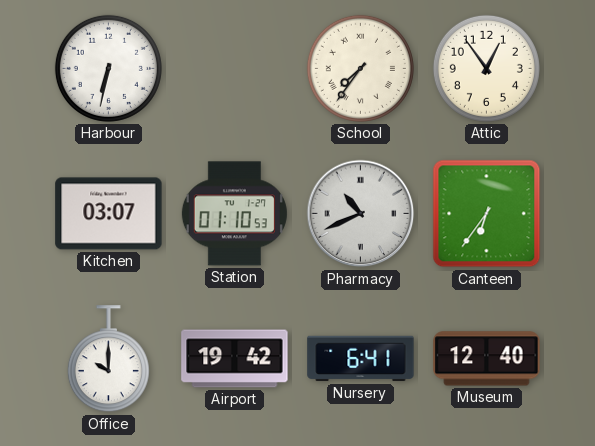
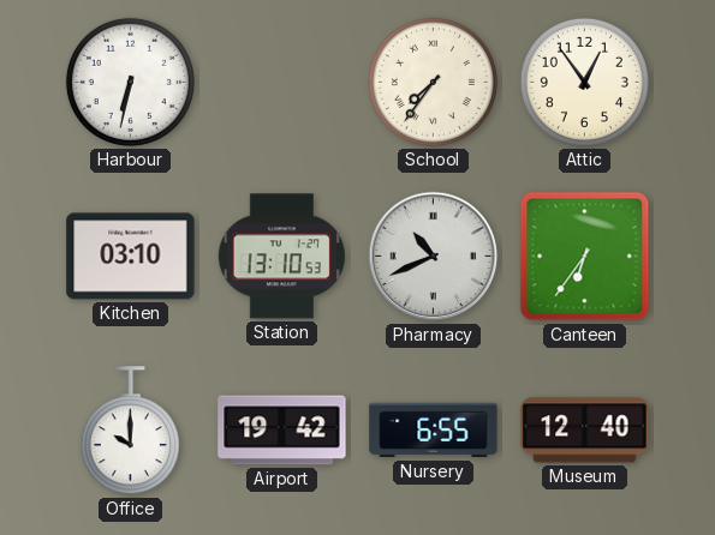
Kitchen: 03:07 -> 03:10
Station: 01:10 -> 13:10
Nursery: 6:41 -> 6:55
